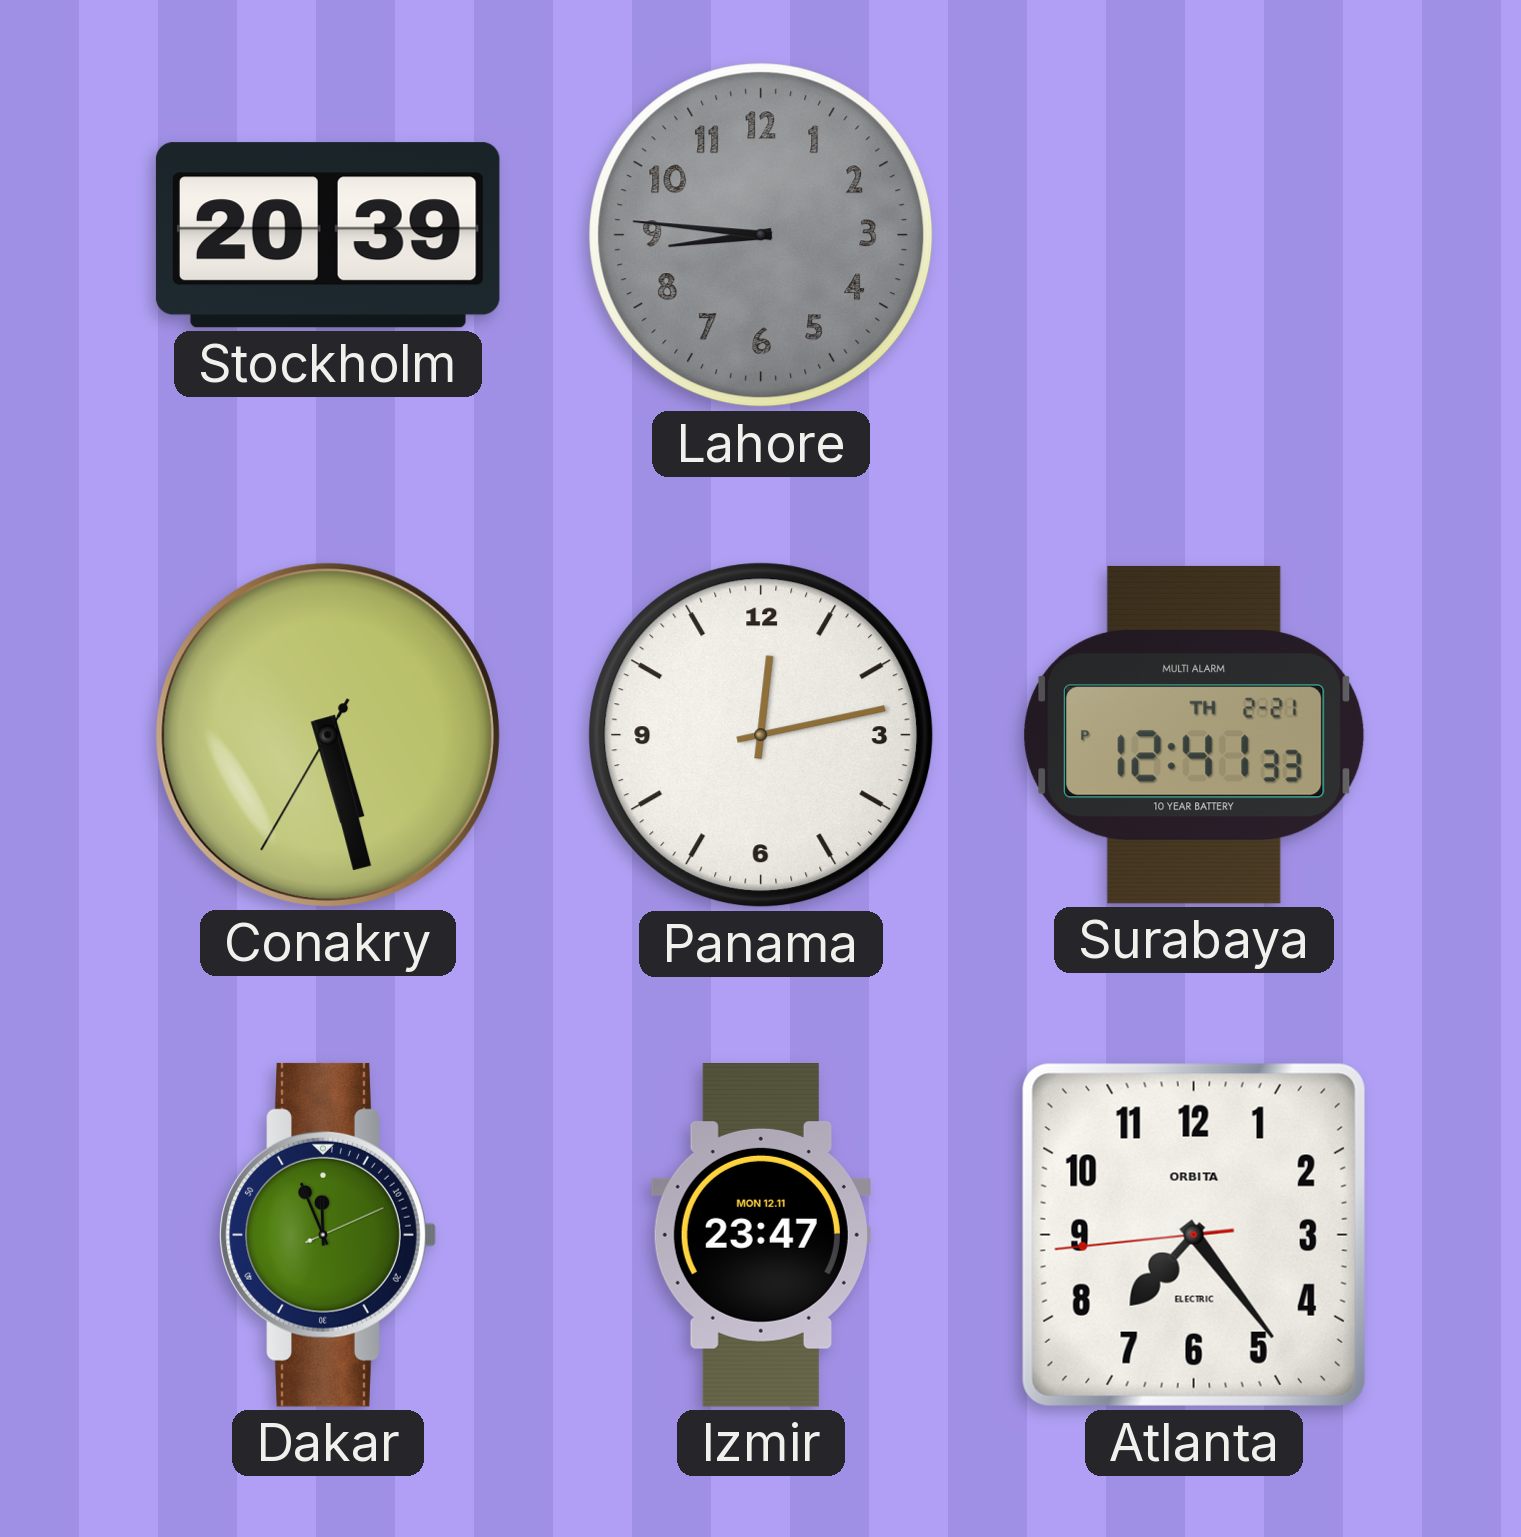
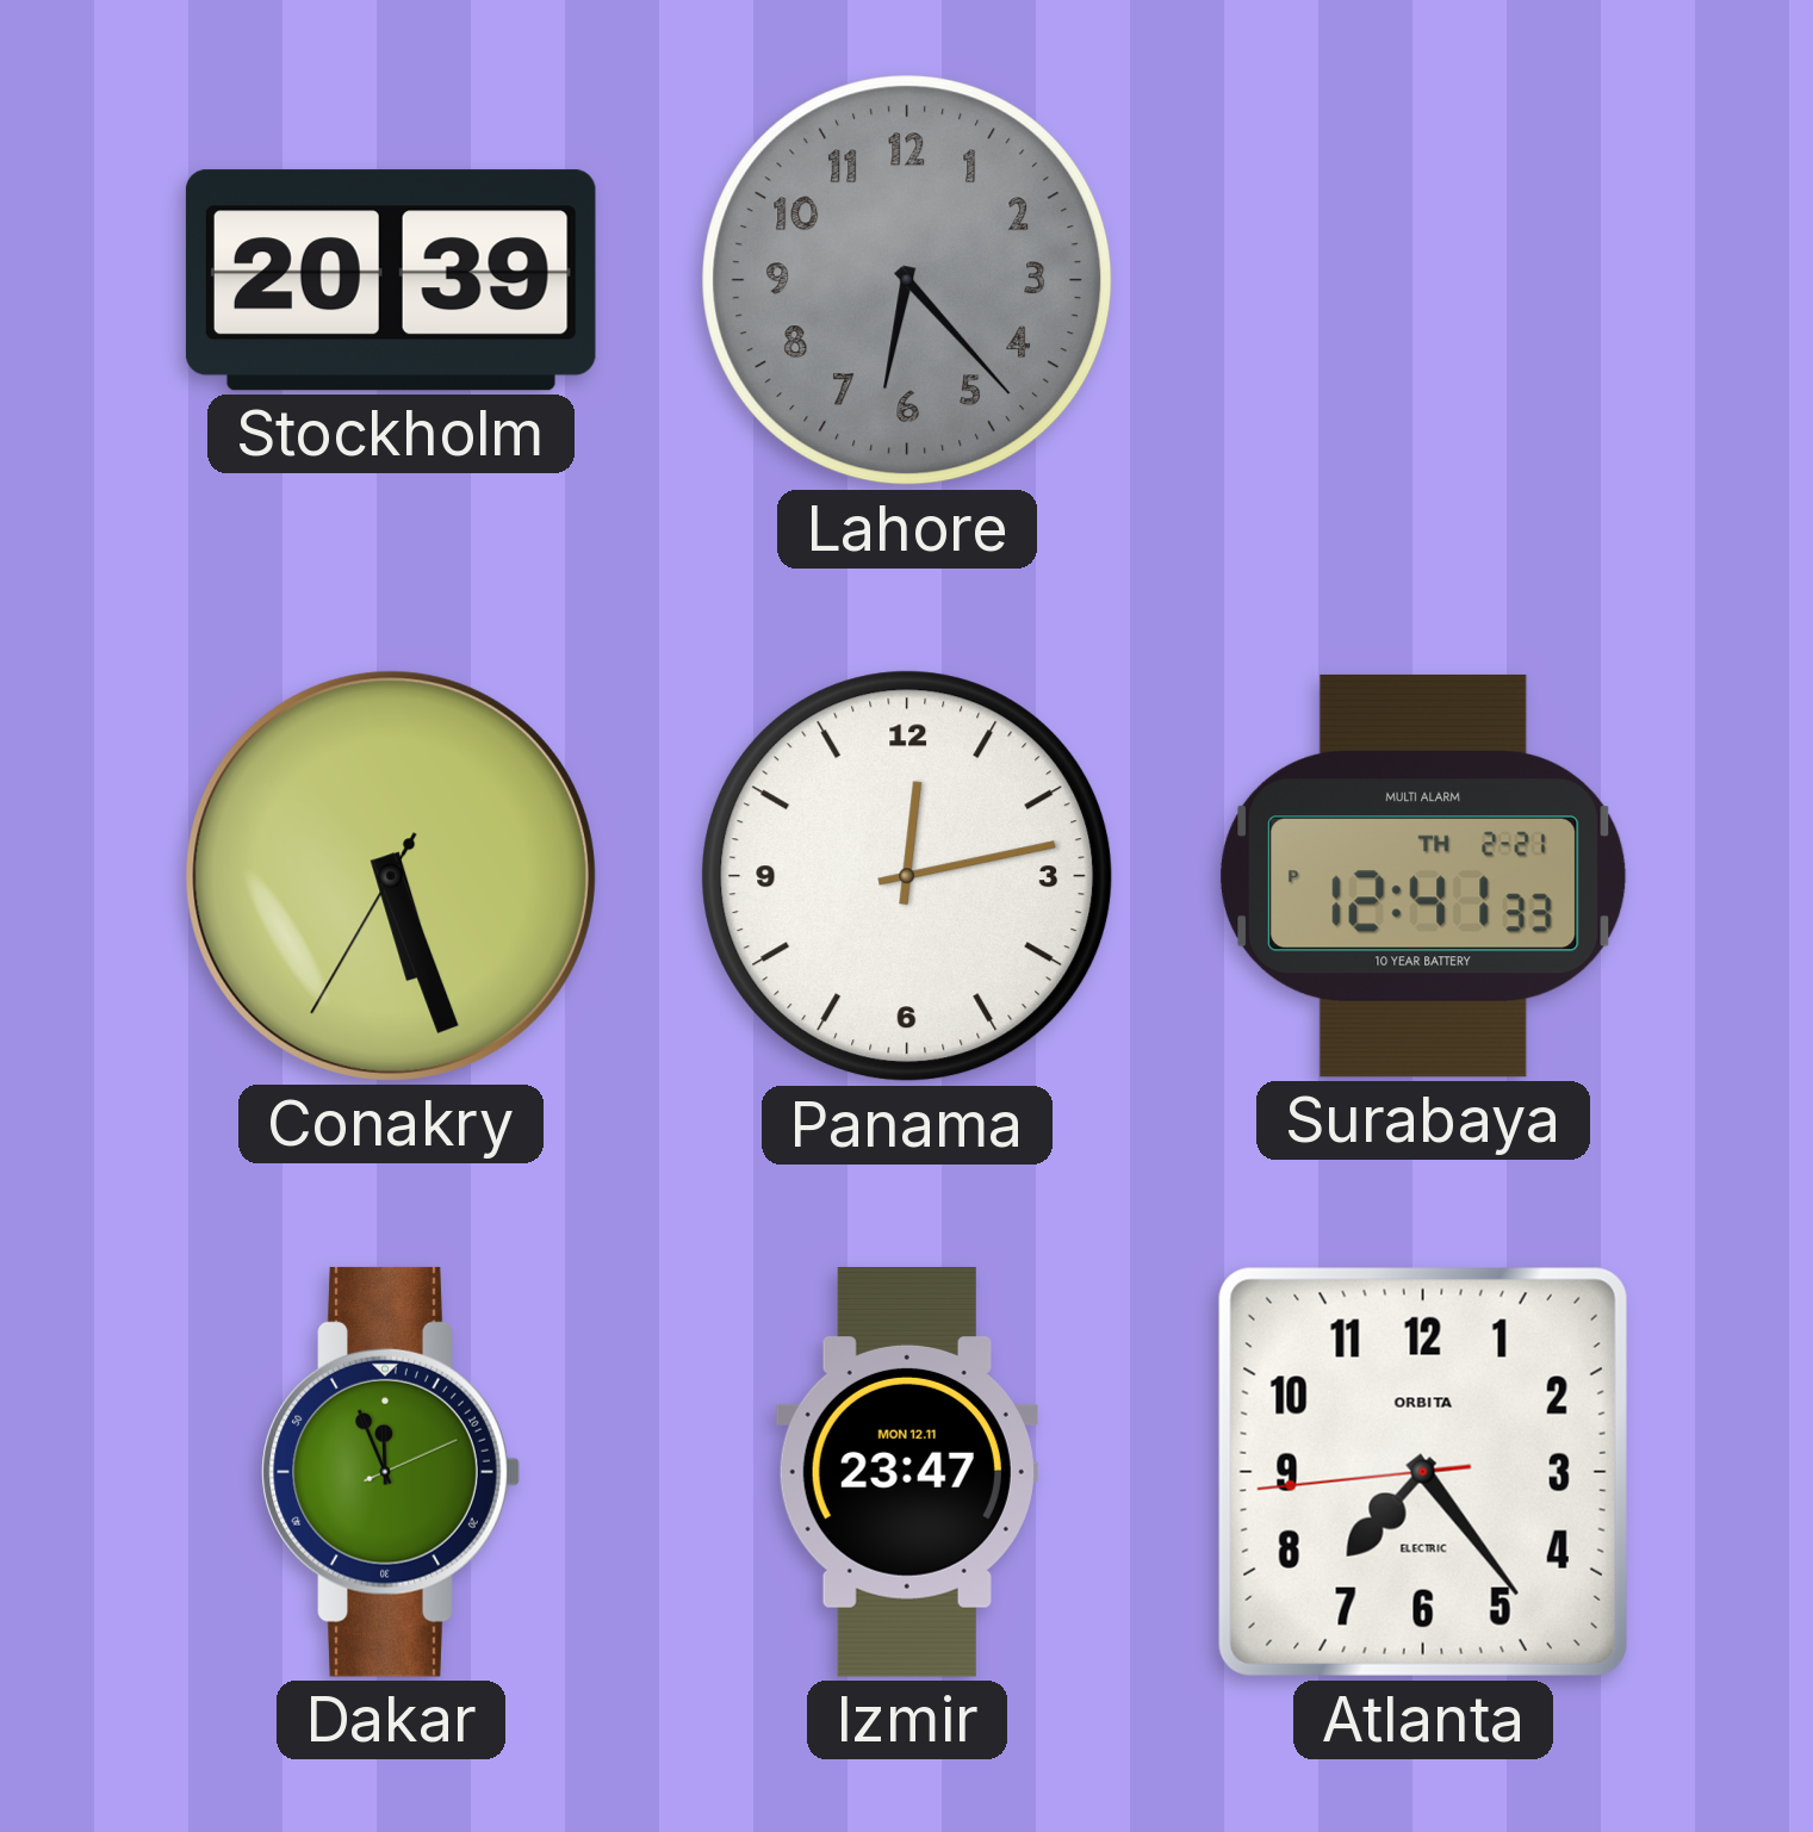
Lahore: 8:46 -> 6:23
Conakry: 5:27 -> 5:26
